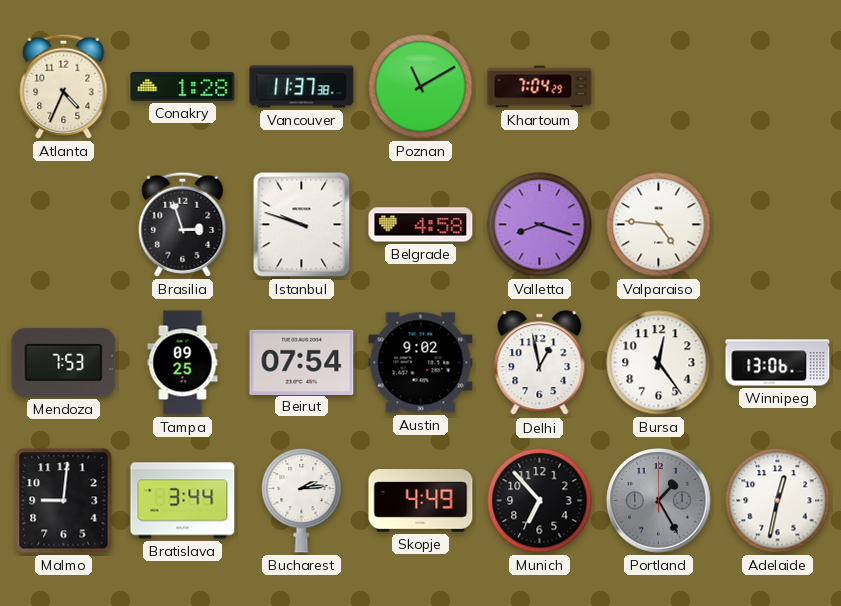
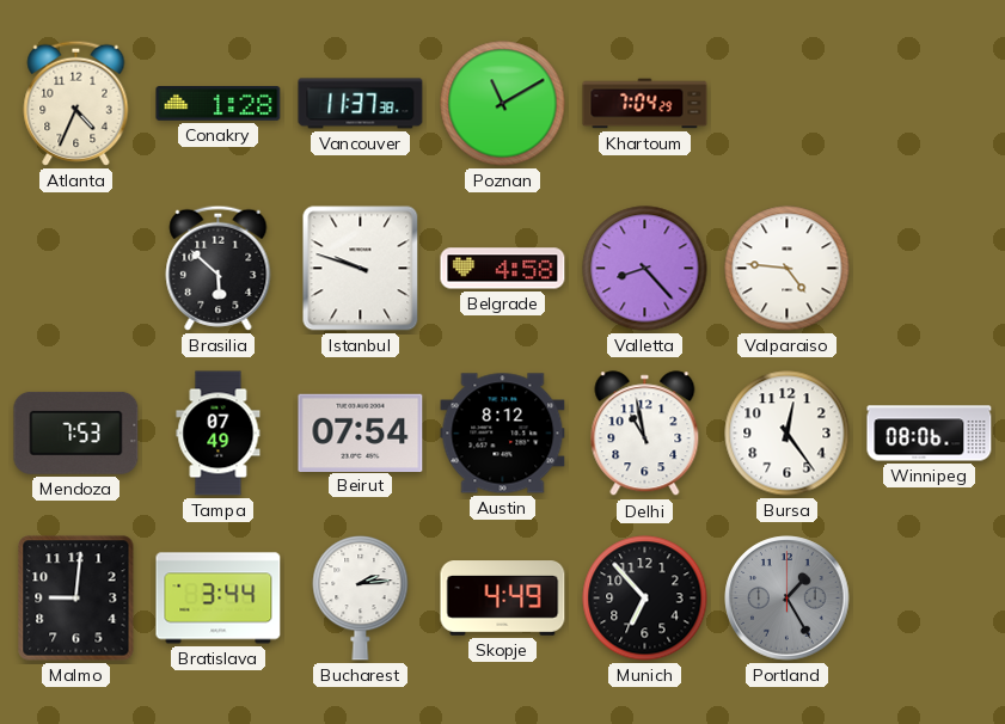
Brasilia: 2:57 -> 5:52
Valletta: 8:18 -> 8:23
Tampa: 09:25 -> 07:49
Austin: 9:02 -> 8:12
Delhi: 12:58 -> 10:58
Winnipeg: 13:06 -> 08:06
Adelaide: 12:32 -> none
